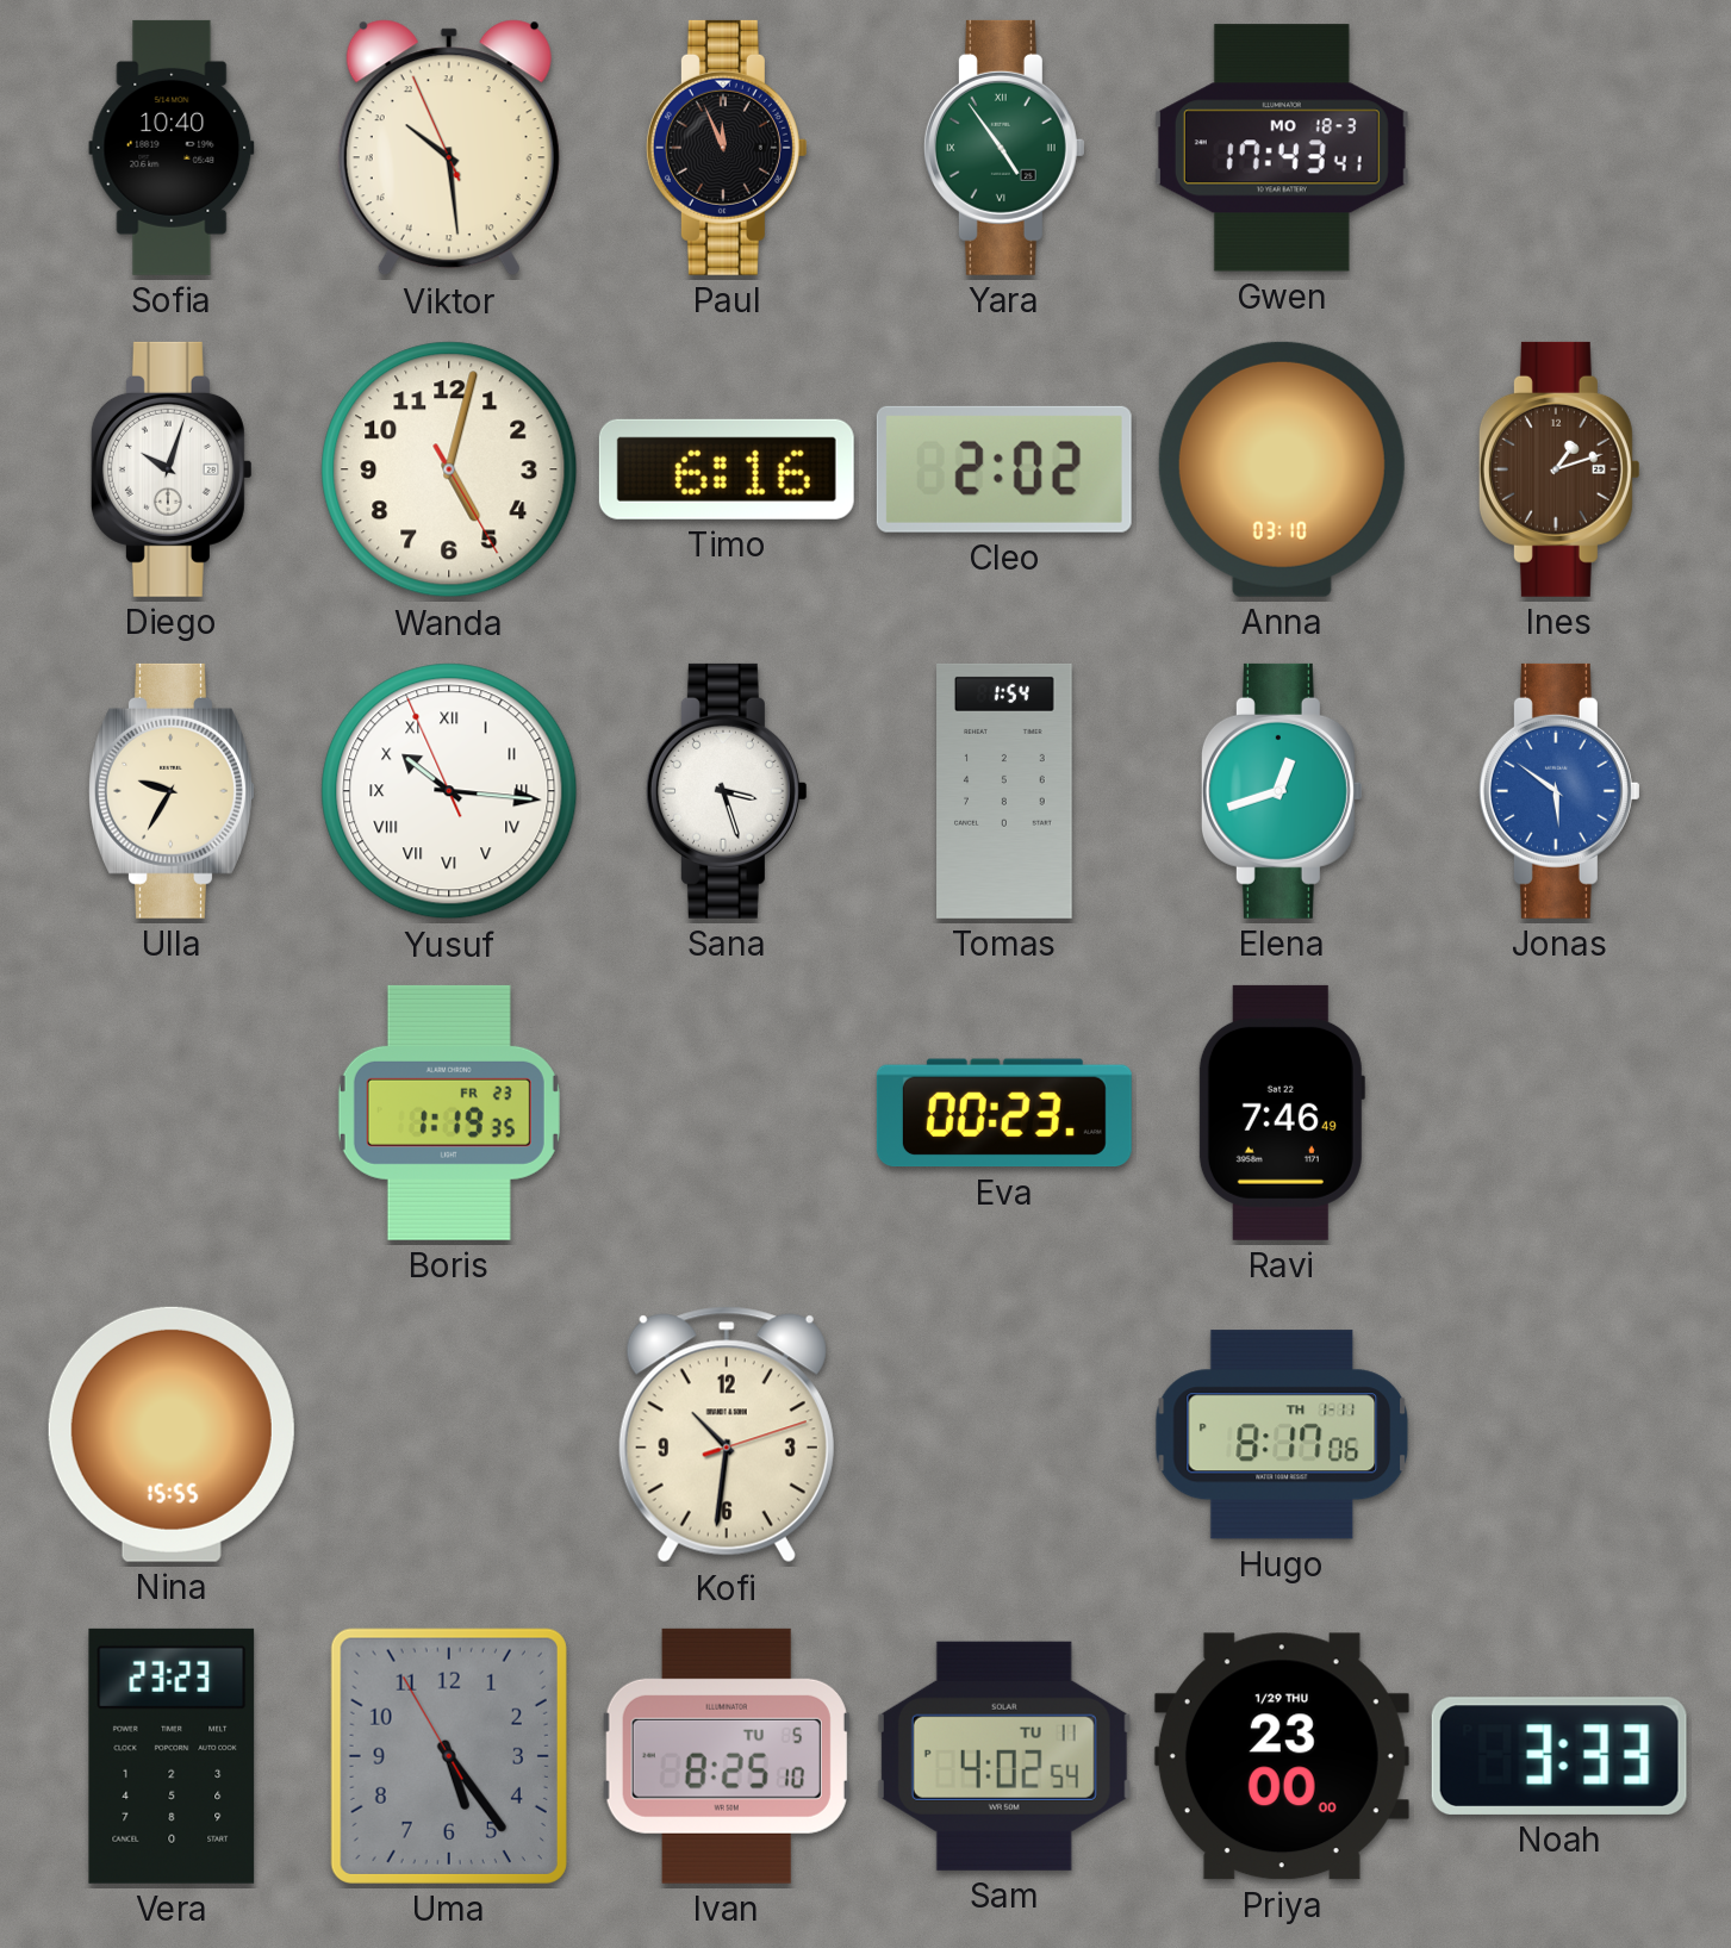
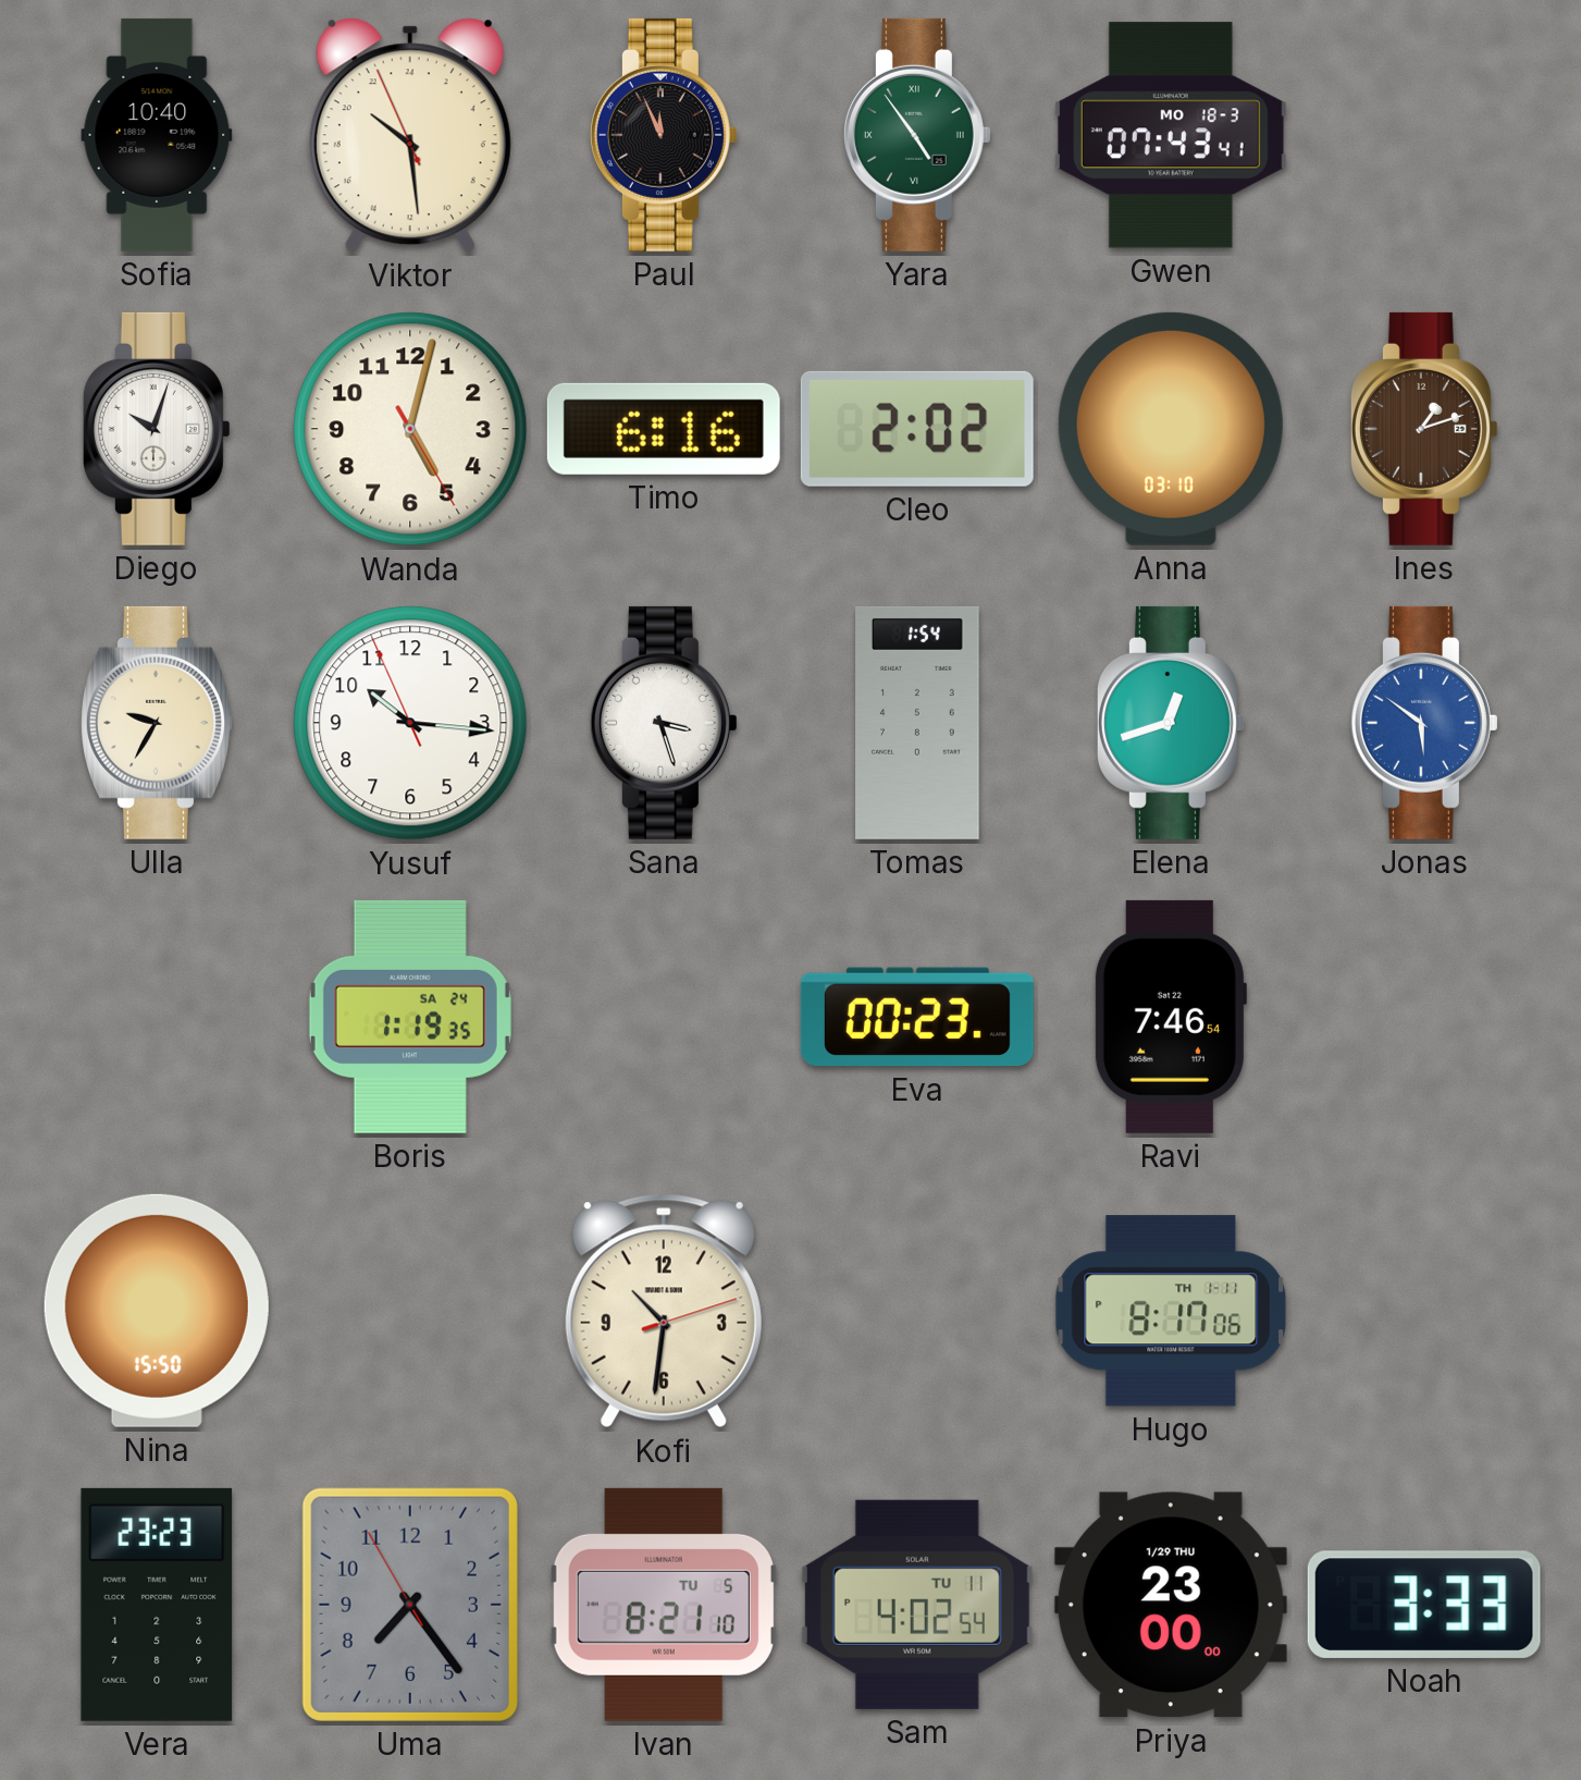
Gwen: 17:43 -> 07:43
Yusuf numerals: Roman -> Arabic
Boris date: FR 23 -> SA 24
Ravi: 7:46:49 -> 7:46:54
Nina: 15:55 -> 15:50
Uma: 5:23 -> 7:23
Ivan: 8:25 -> 8:21
